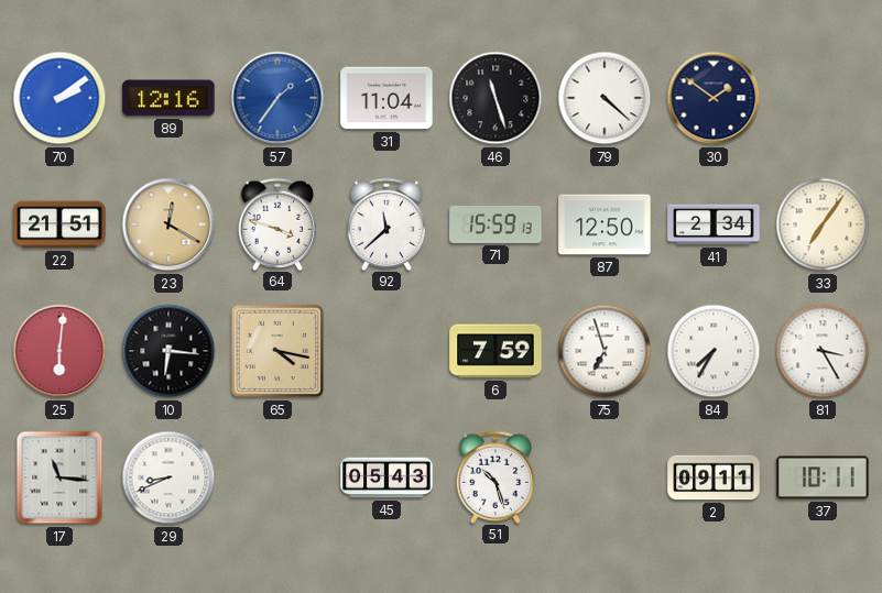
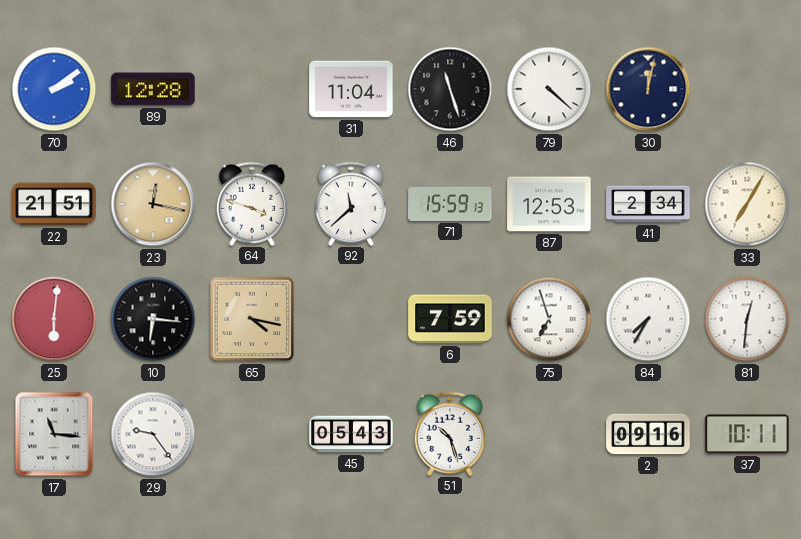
89: 12:16 -> 12:28
57: 1:36 -> none
30: 1:51 -> 12:02
23: 12:20 -> 12:17
87: 12:50 -> 12:53
33: 7:06 -> 7:05
81: 3:25 -> 12:31
29: 8:41 -> 9:24
2: 09:11 -> 09:16
